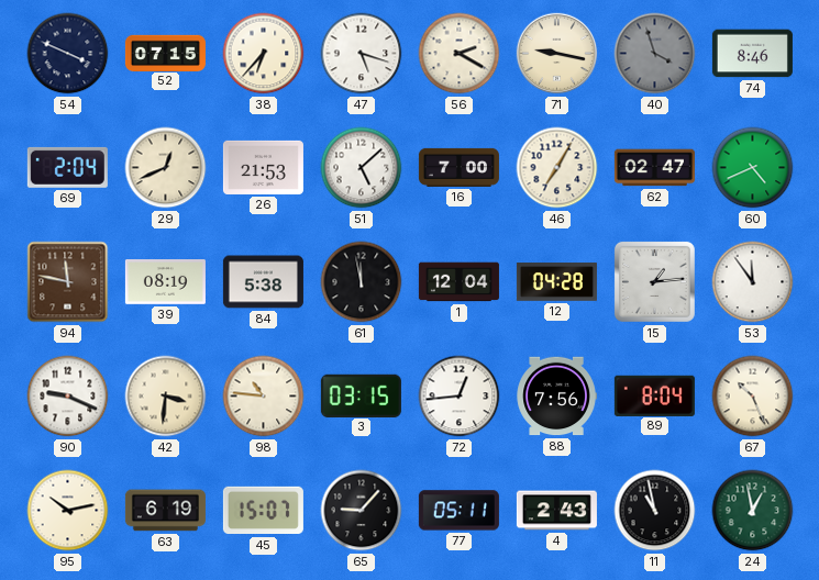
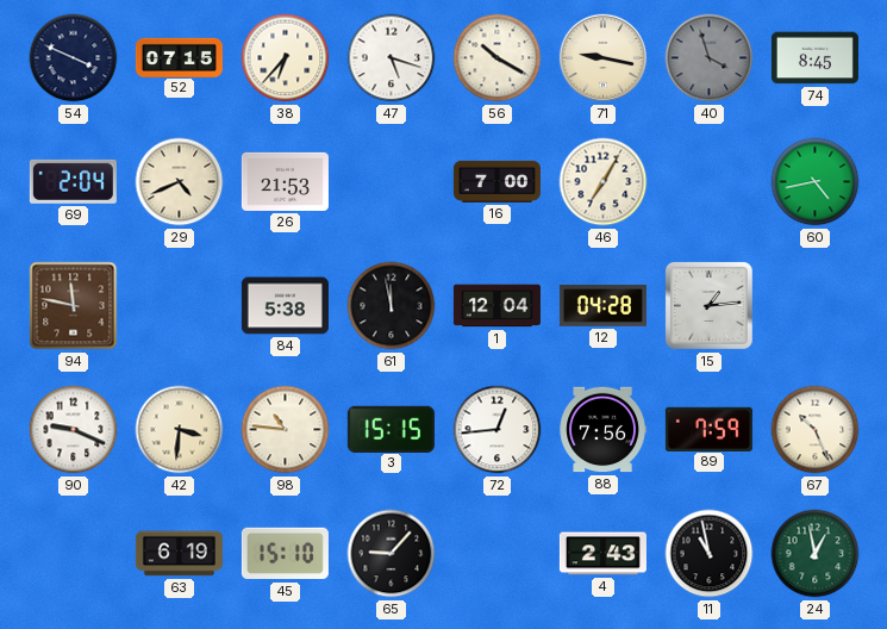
56: 2:20 -> 10:20
74: 8:46 -> 8:45
29: 12:41 -> 4:41
51: 5:08 -> none
62: 02:47 -> none
60: 4:41 -> 4:43
39: 08:19 -> none
53: 11:54 -> none
3: 03:15 -> 15:15
89: 8:04 -> 7:59
95: 10:13 -> none
45: 15:07 -> 15:10
77: 05:11 -> none
